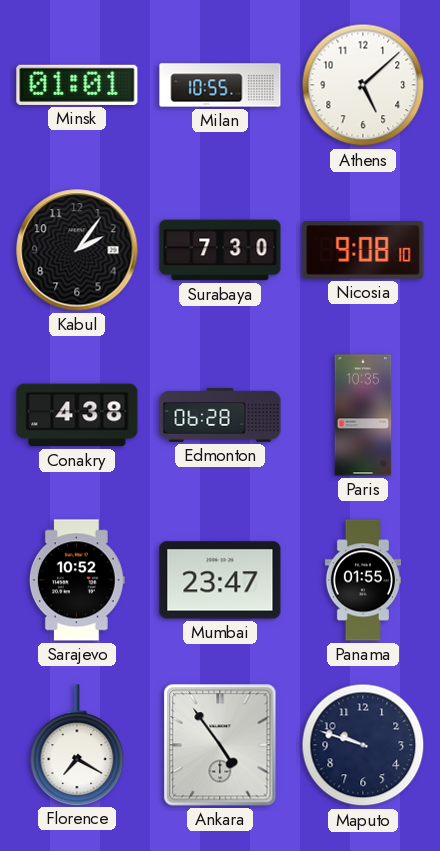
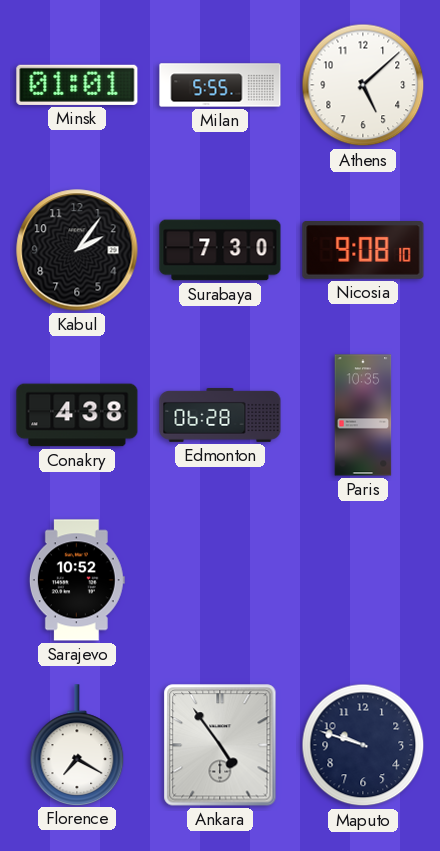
Milan: 10:55 -> 5:55
Mumbai: 23:47 -> none
Panama: 01:55 -> none
